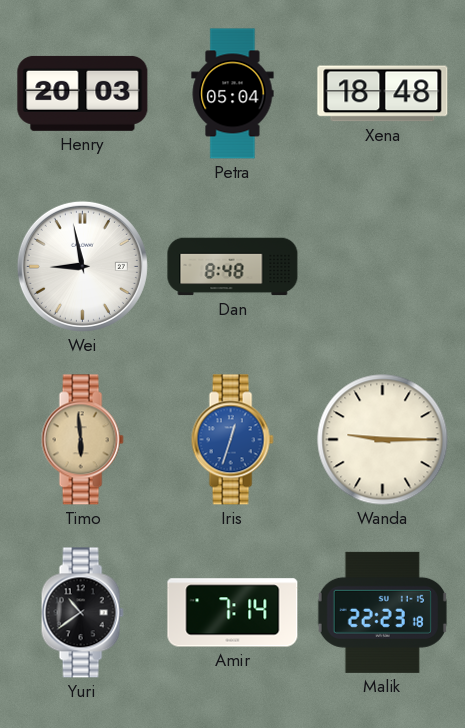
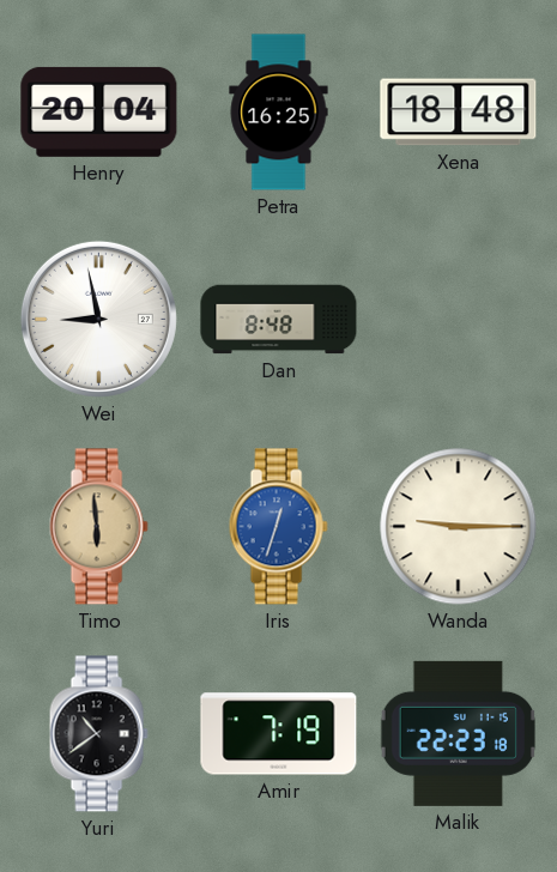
Henry: 20:03 -> 20:04
Petra: 05:04 -> 16:25
Amir: 7:14 -> 7:19
